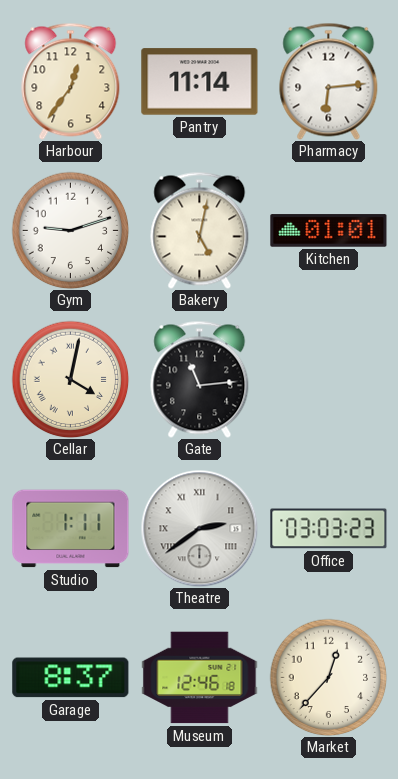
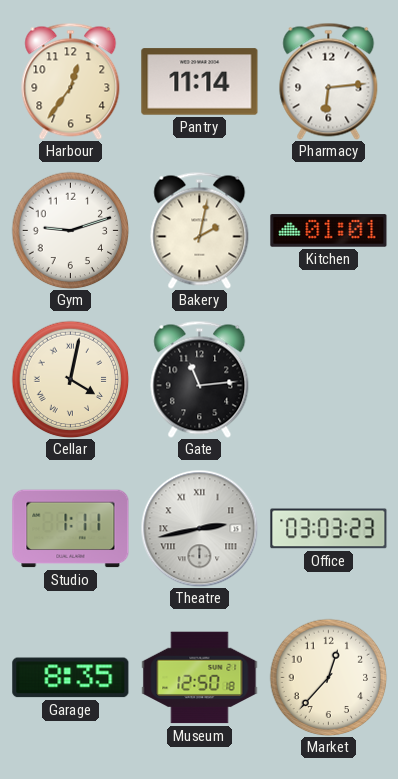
Bakery: 5:02 -> 2:02
Theatre: 2:39 -> 2:43
Garage: 8:37 -> 8:35
Museum: 12:46 -> 12:50
